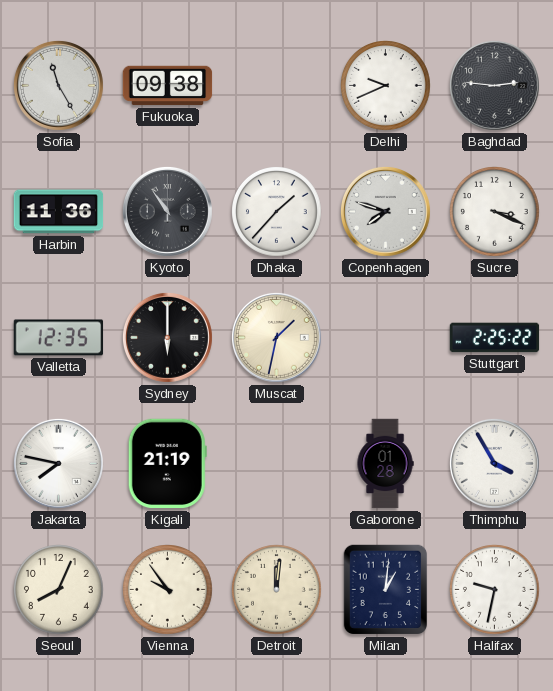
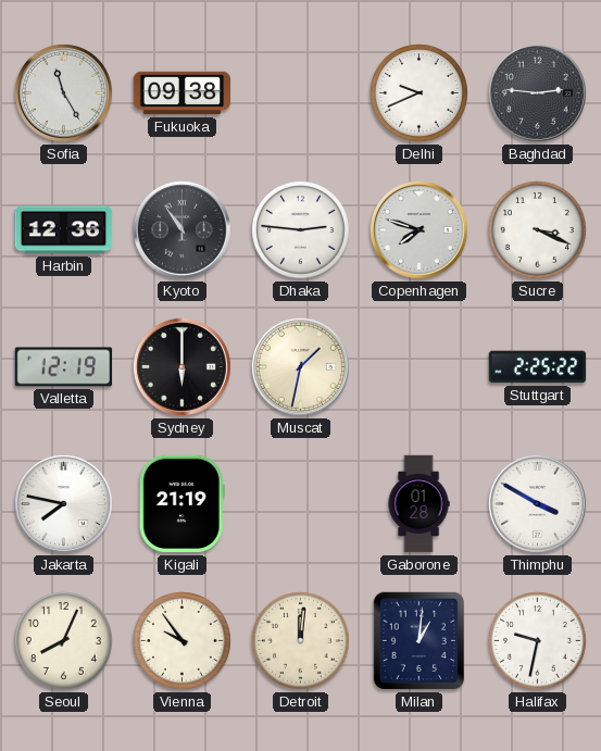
Harbin: 11:36 -> 12:36
Dhaka: 1:37 -> 2:46
Valletta: 12:35 -> 12:19
Thimphu: 3:55 -> 3:50
